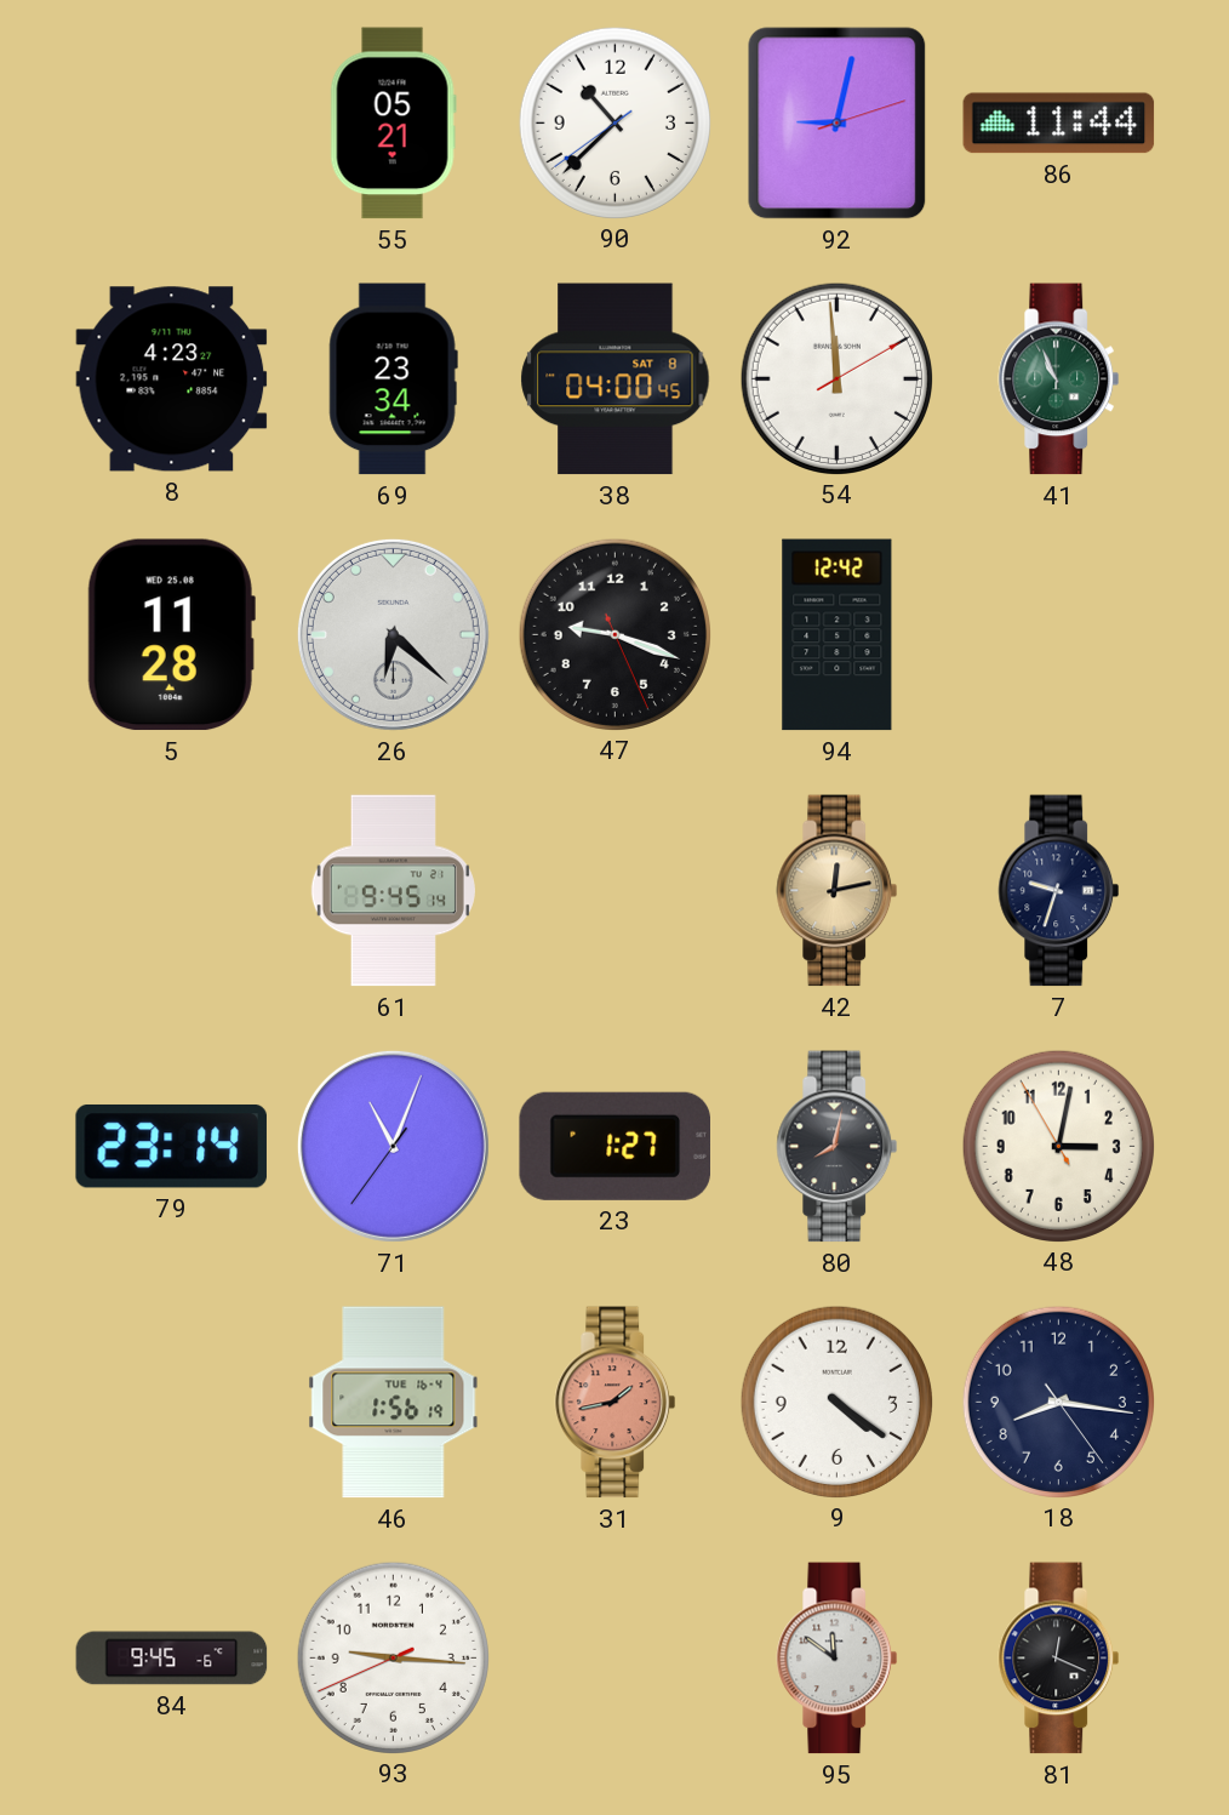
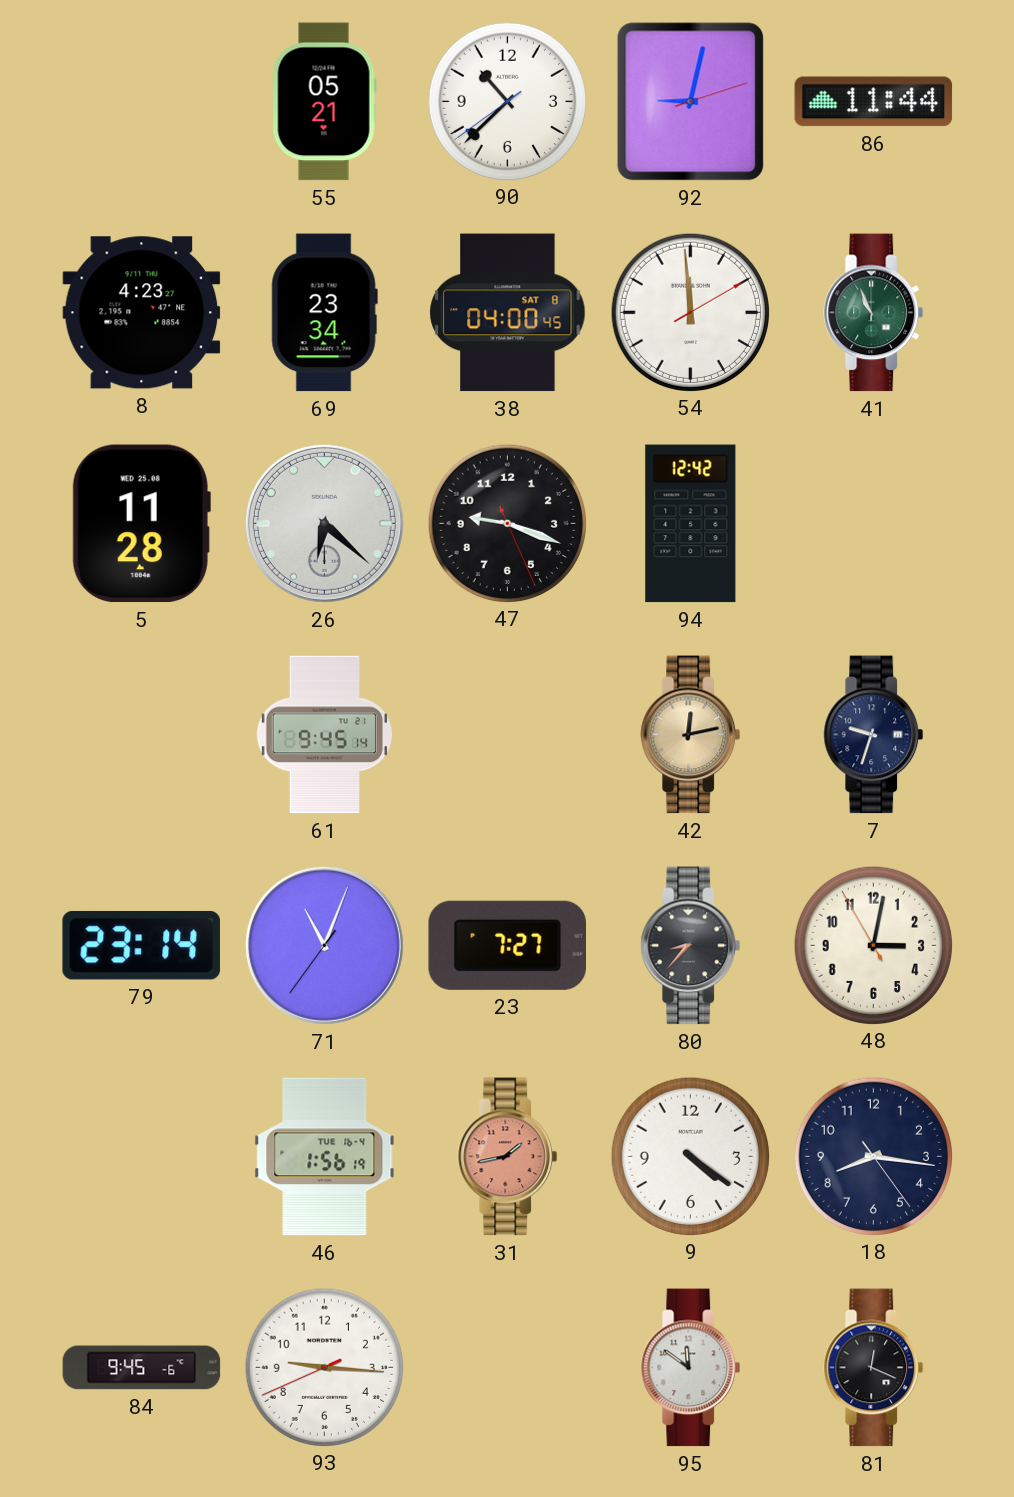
23: 1:27 -> 7:27
80: 8:02 -> 8:37
